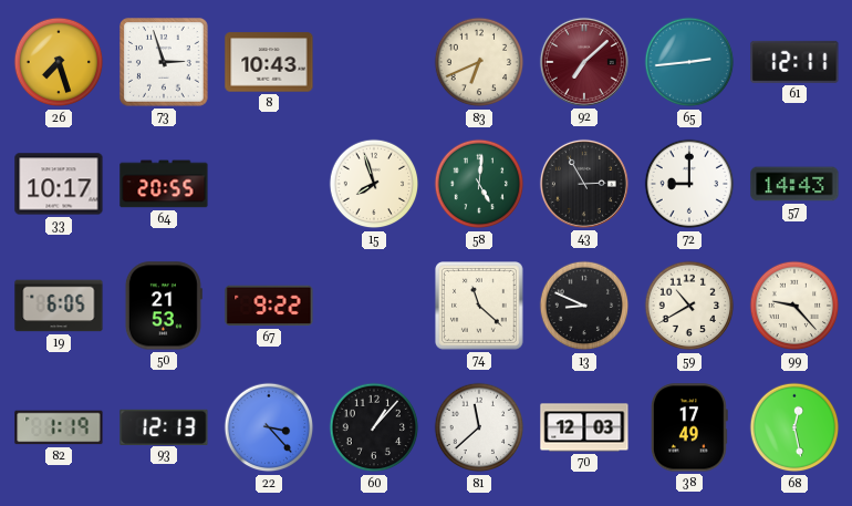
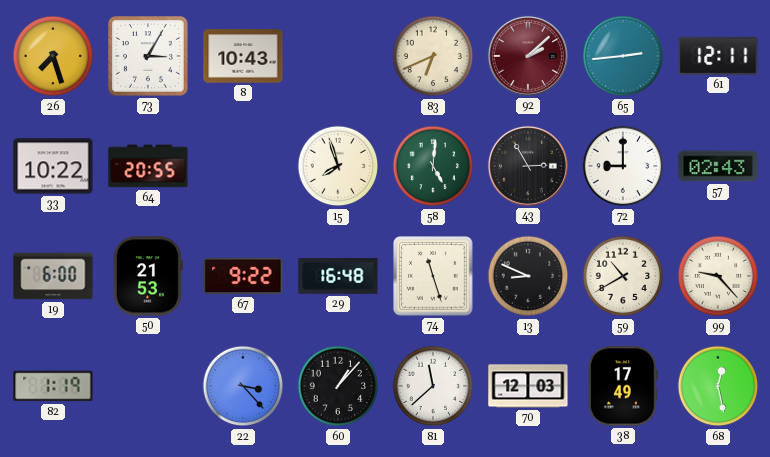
73: 2:57 -> 3:05
92: 7:08 -> 2:08
33: 10:17 -> 10:22
57: 14:43 -> 02:43
19: 6:05 -> 6:00
29: none -> 16:48
74: 11:22 -> 11:27
93: 12:13 -> none
